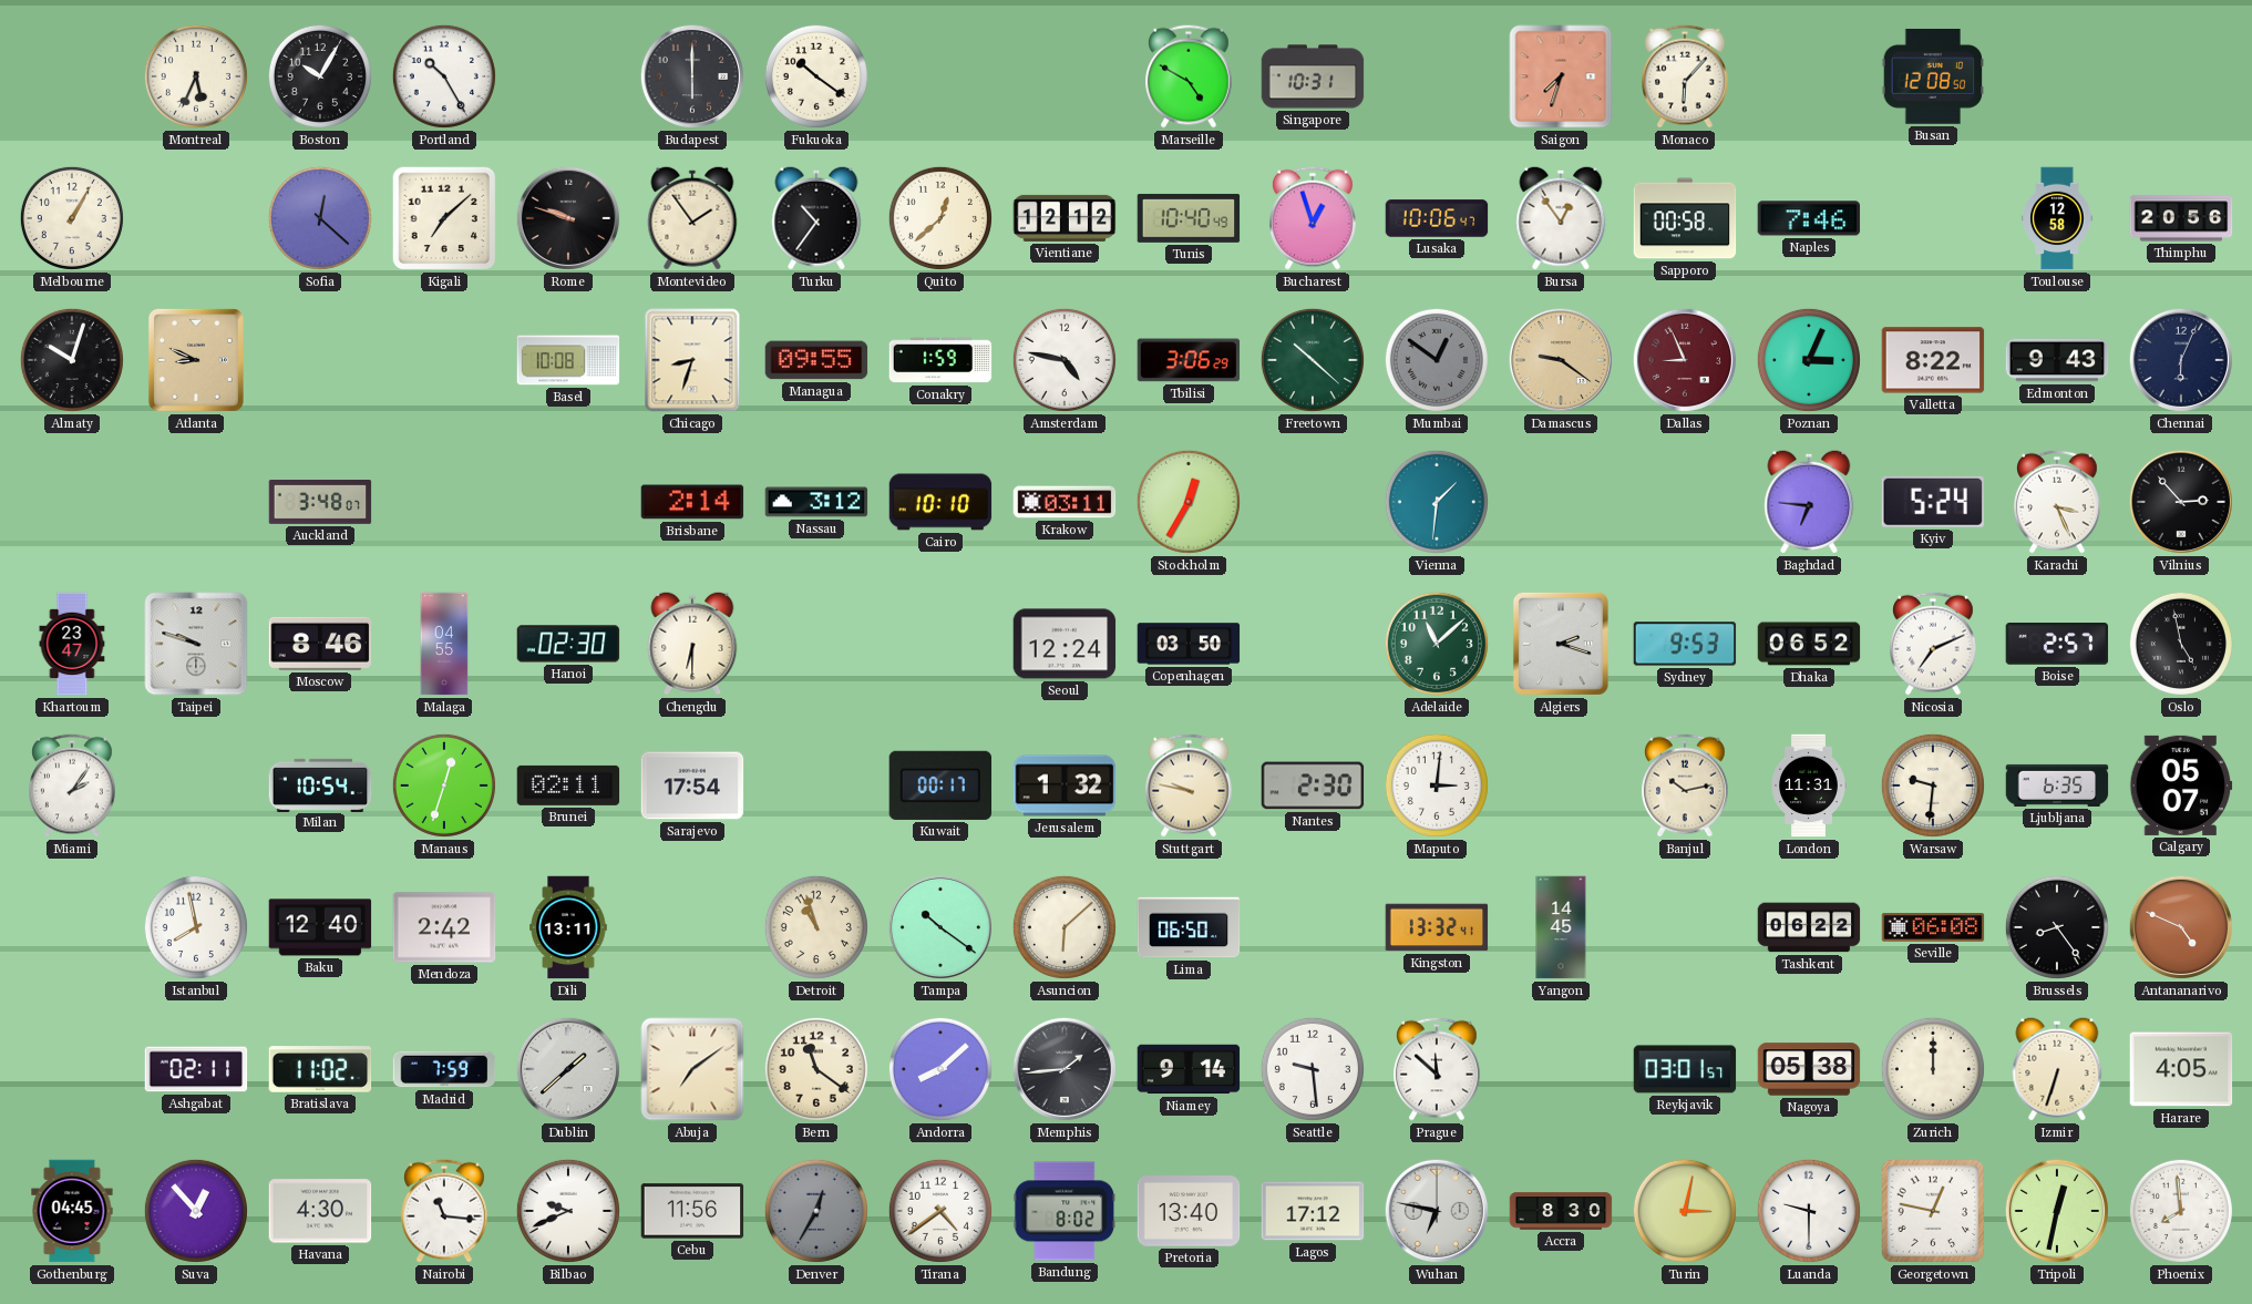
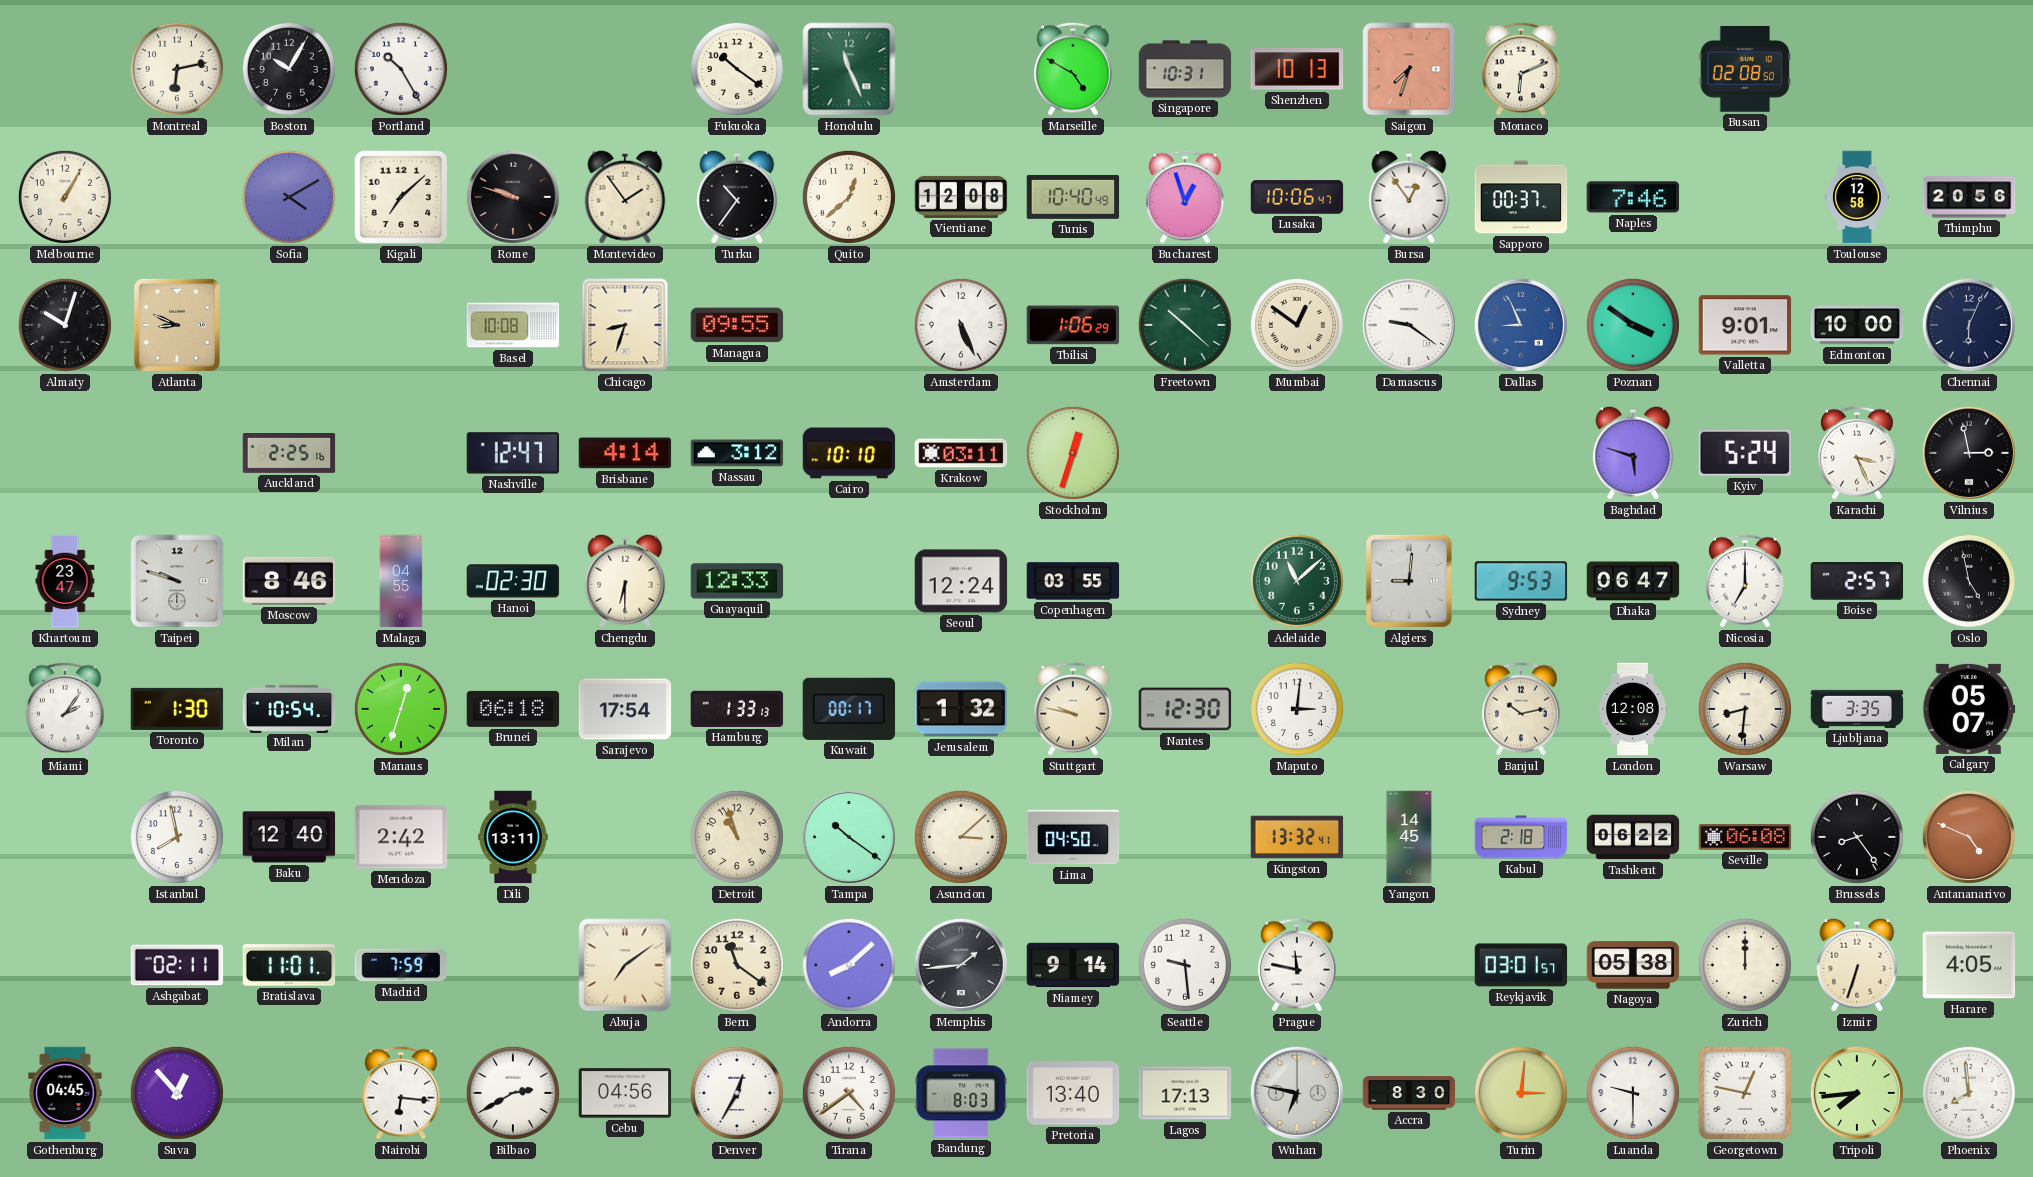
Montreal: 5:34 -> 6:13
Budapest: 6:00 -> none
Honolulu: none -> 11:26
Shenzhen: none -> 10:13
Monaco: 6:07 -> 6:11
Busan: 12:08 -> 02:08
Sofia: 12:22 -> 4:10
Vientiane: 12:12 -> 12:08
Sapporo: 00:58 -> 00:37
Conakry: 1:59 -> none
Amsterdam: 4:47 -> 5:26
Tbilisi: 3:06 -> 1:06
Mumbai dial: grey -> cream
Damascus dial: champagne -> white
Dallas dial: burgundy -> blue
Poznan: 3:04 -> 3:51
Valletta: 8:22 -> 9:01
Edmonton: 9:43 -> 10:00
Auckland: 3:48 -> 2:25
Nashville: none -> 12:47
Brisbane: 2:14 -> 4:14
Stockholm: 12:35 -> 12:33
Vienna: 1:31 -> none
Baghdad: 6:46 -> 5:48
Vilnius: 2:53 -> 2:58
Guayaquil: none -> 12:33
Copenhagen: 03:50 -> 03:55
Algiers: 2:18 -> 9:01
Dhaka: 06:52 -> 06:47
Nicosia: 7:11 -> 7:00
Toronto: none -> 1:30
Brunei: 02:11 -> 06:18
Hamburg: none -> 1:33
Nantes: 2:30 -> 12:30
London: 11:31 -> 12:08
Warsaw: 9:31 -> 8:31
Ljubljana: 6:35 -> 3:35
Asuncion: 6:08 -> 3:08
Lima: 06:50 -> 04:50
Kabul: none -> 2:18
Bratislava: 11:02 -> 11:01
Dublin: 1:38 -> none
Prague: 11:52 -> 11:47
Havana: 4:30 -> none
Nairobi: 11:16 -> 6:16
Bilbao: 9:41 -> 2:40
Cebu: 11:56 -> 04:56
Denver dial: grey -> white
Bandung: 8:02 -> 8:03
Lagos: 17:12 -> 17:13
Turin: 3:02 -> 3:01
Tripoli: 12:32 -> 7:44
